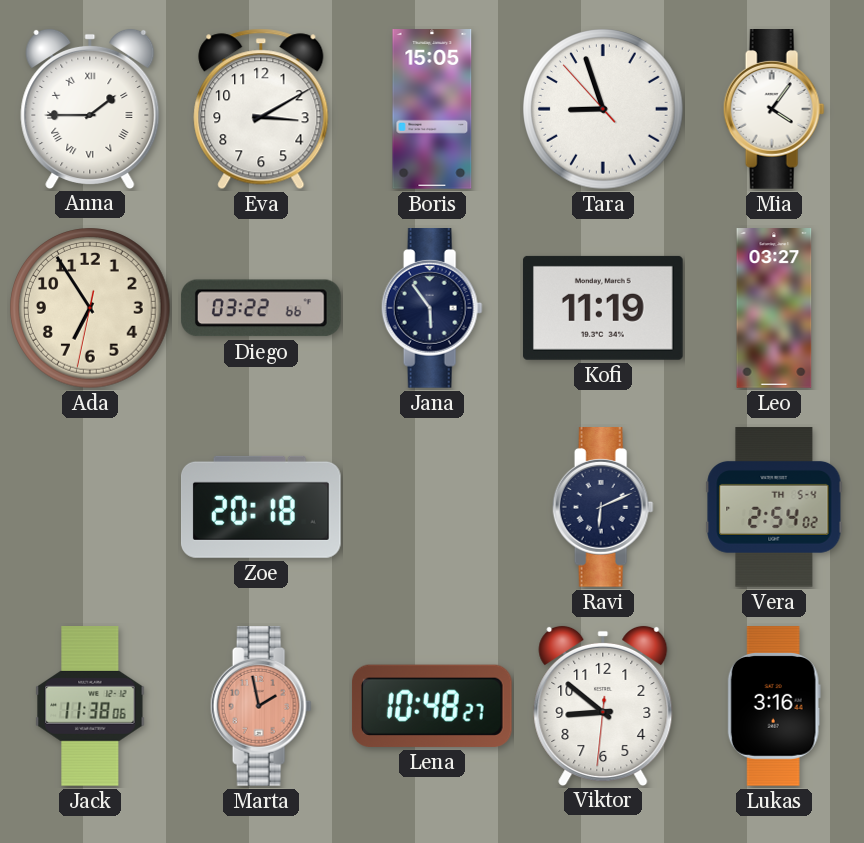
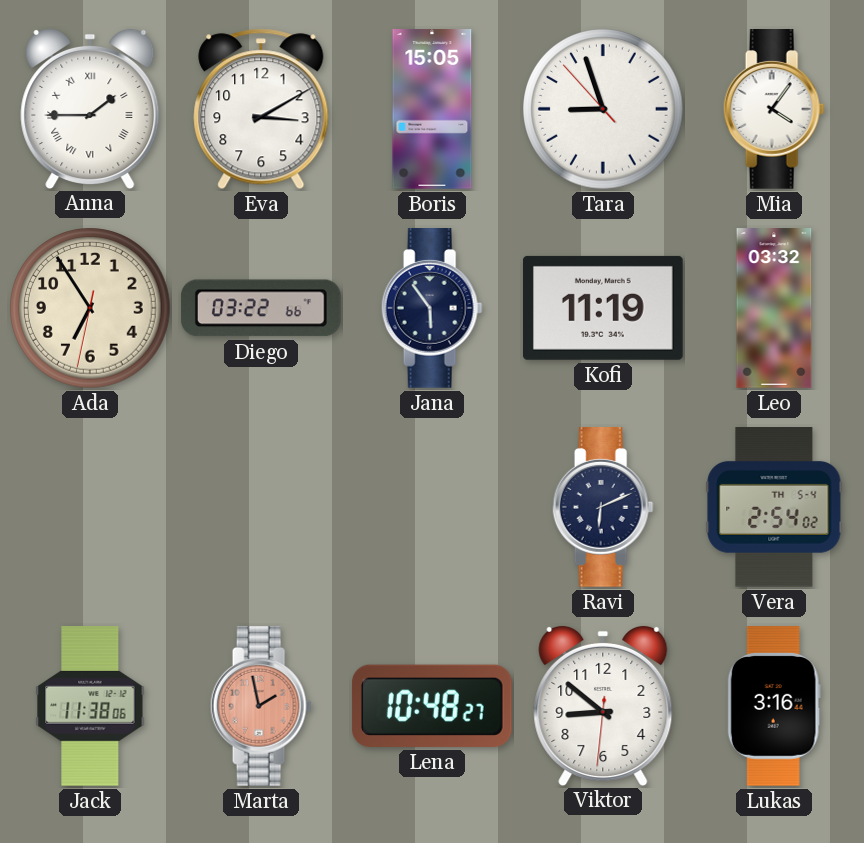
Leo: 03:27 -> 03:32
Zoe: 20:18 -> none
